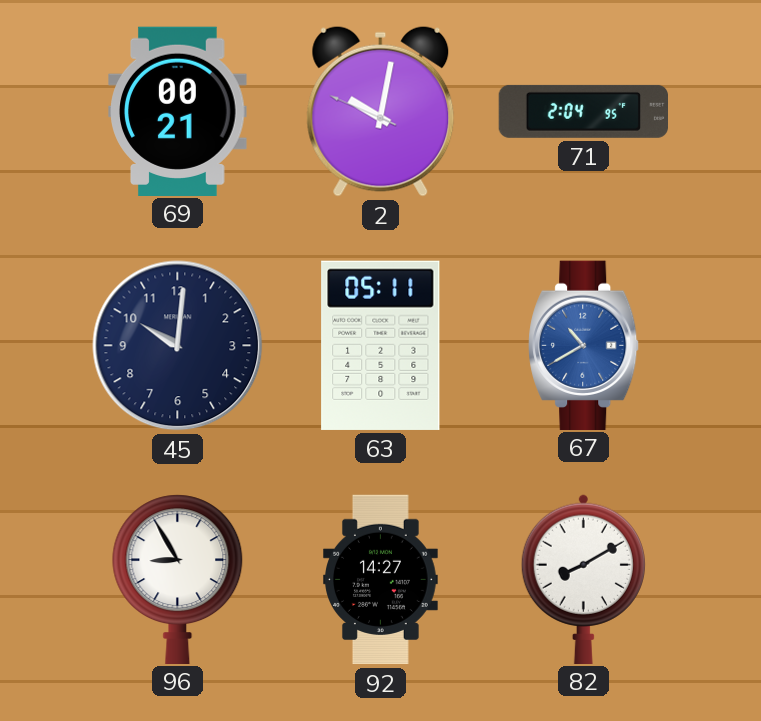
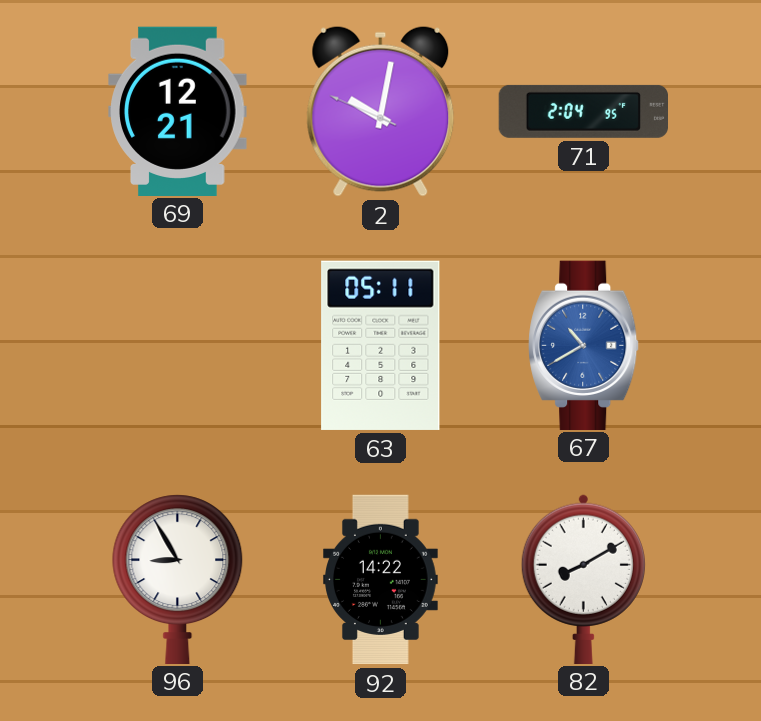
69: 00:21 -> 12:21
45: 10:01 -> none
92: 14:27 -> 14:22
